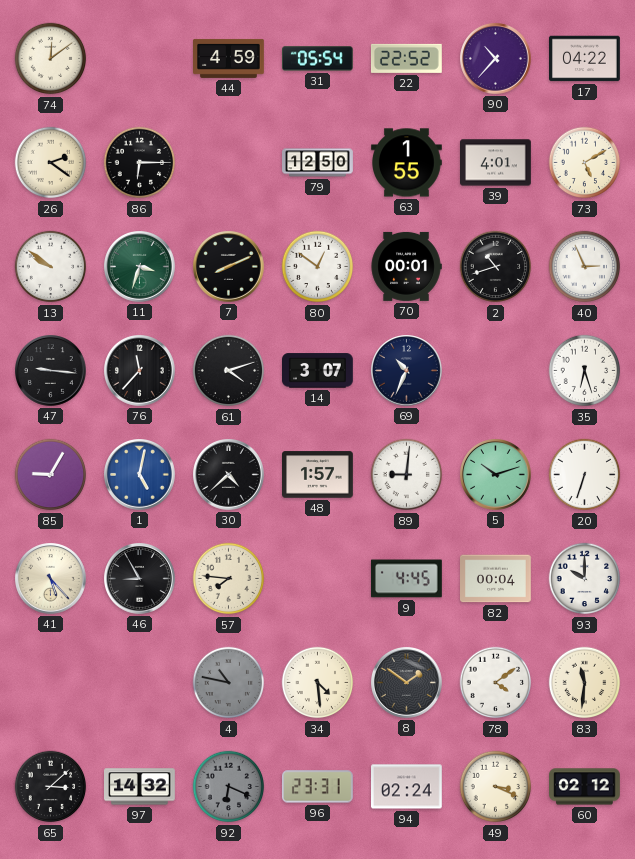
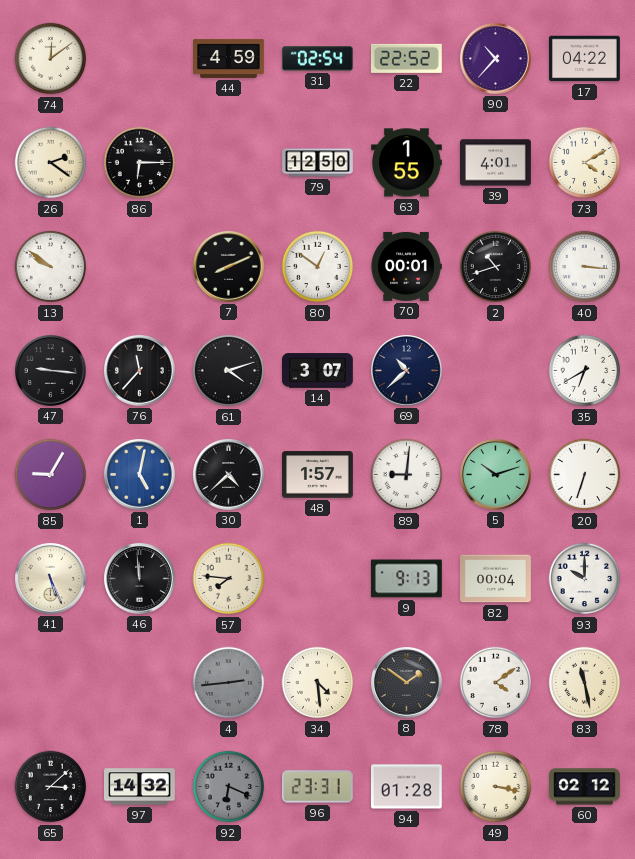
31: 05:54 -> 02:54
73: 5:10 -> 4:10
11: 3:33 -> none
40: 2:56 -> 3:16
69: 10:34 -> 10:38
35: 6:27 -> 6:40
41: 5:23 -> 5:26
46: 8:55 -> 11:59
9: 4:45 -> 9:13
4: 10:47 -> 2:44
83: 11:31 -> 11:28
94: 02:24 -> 01:28
49: 3:19 -> 3:17
